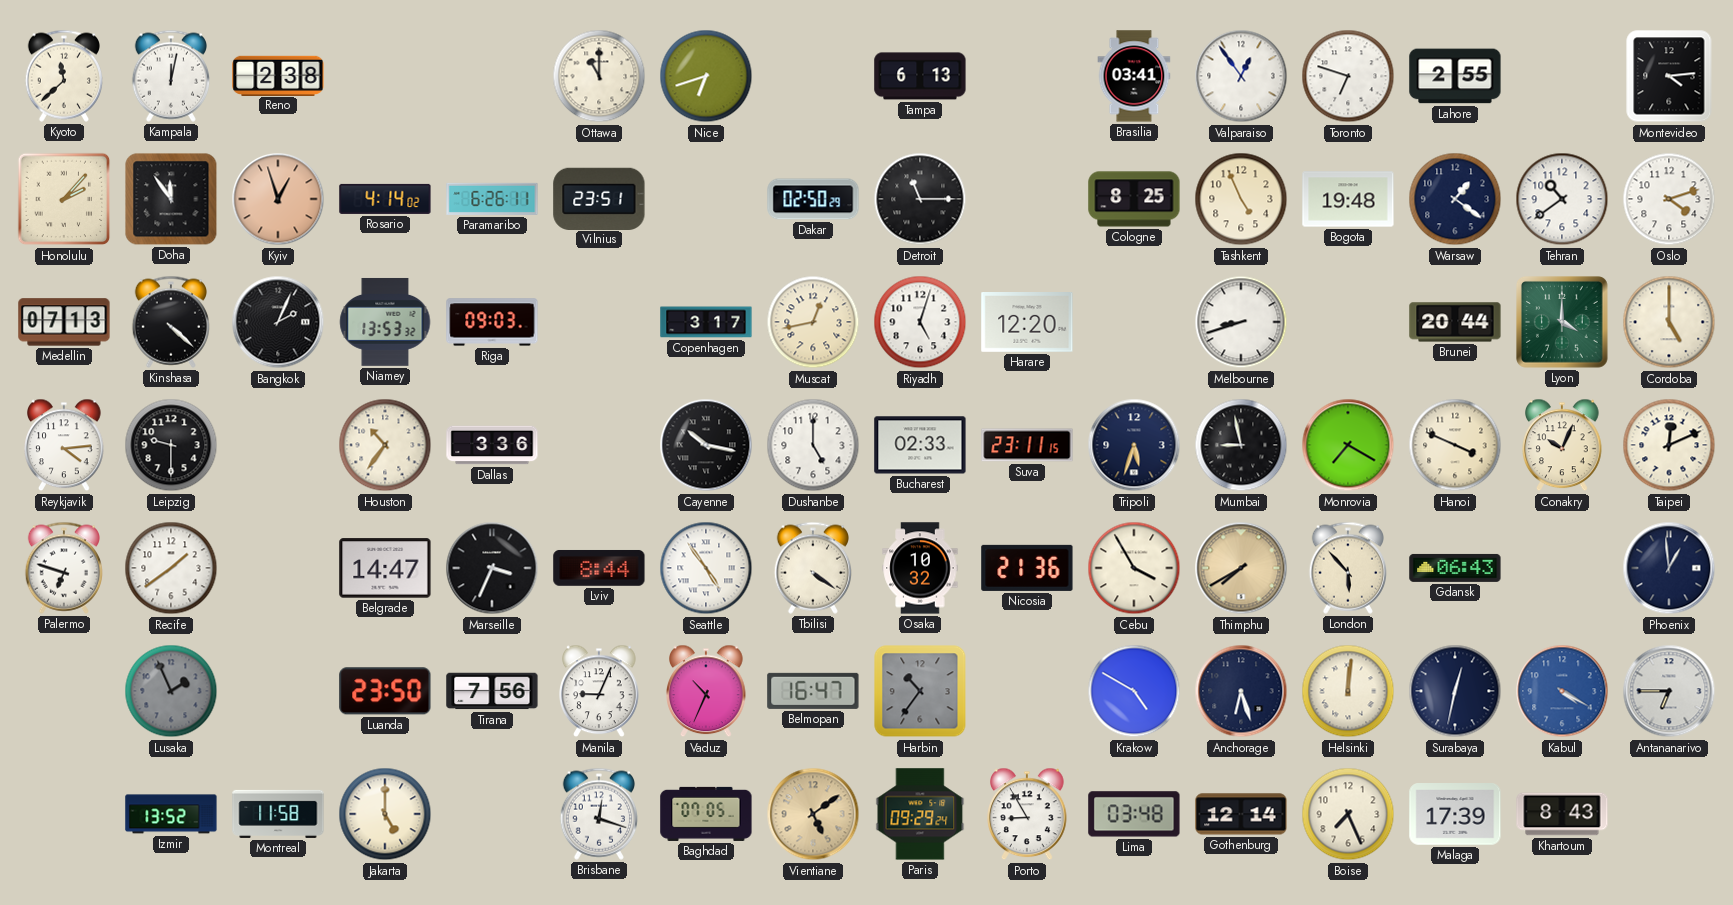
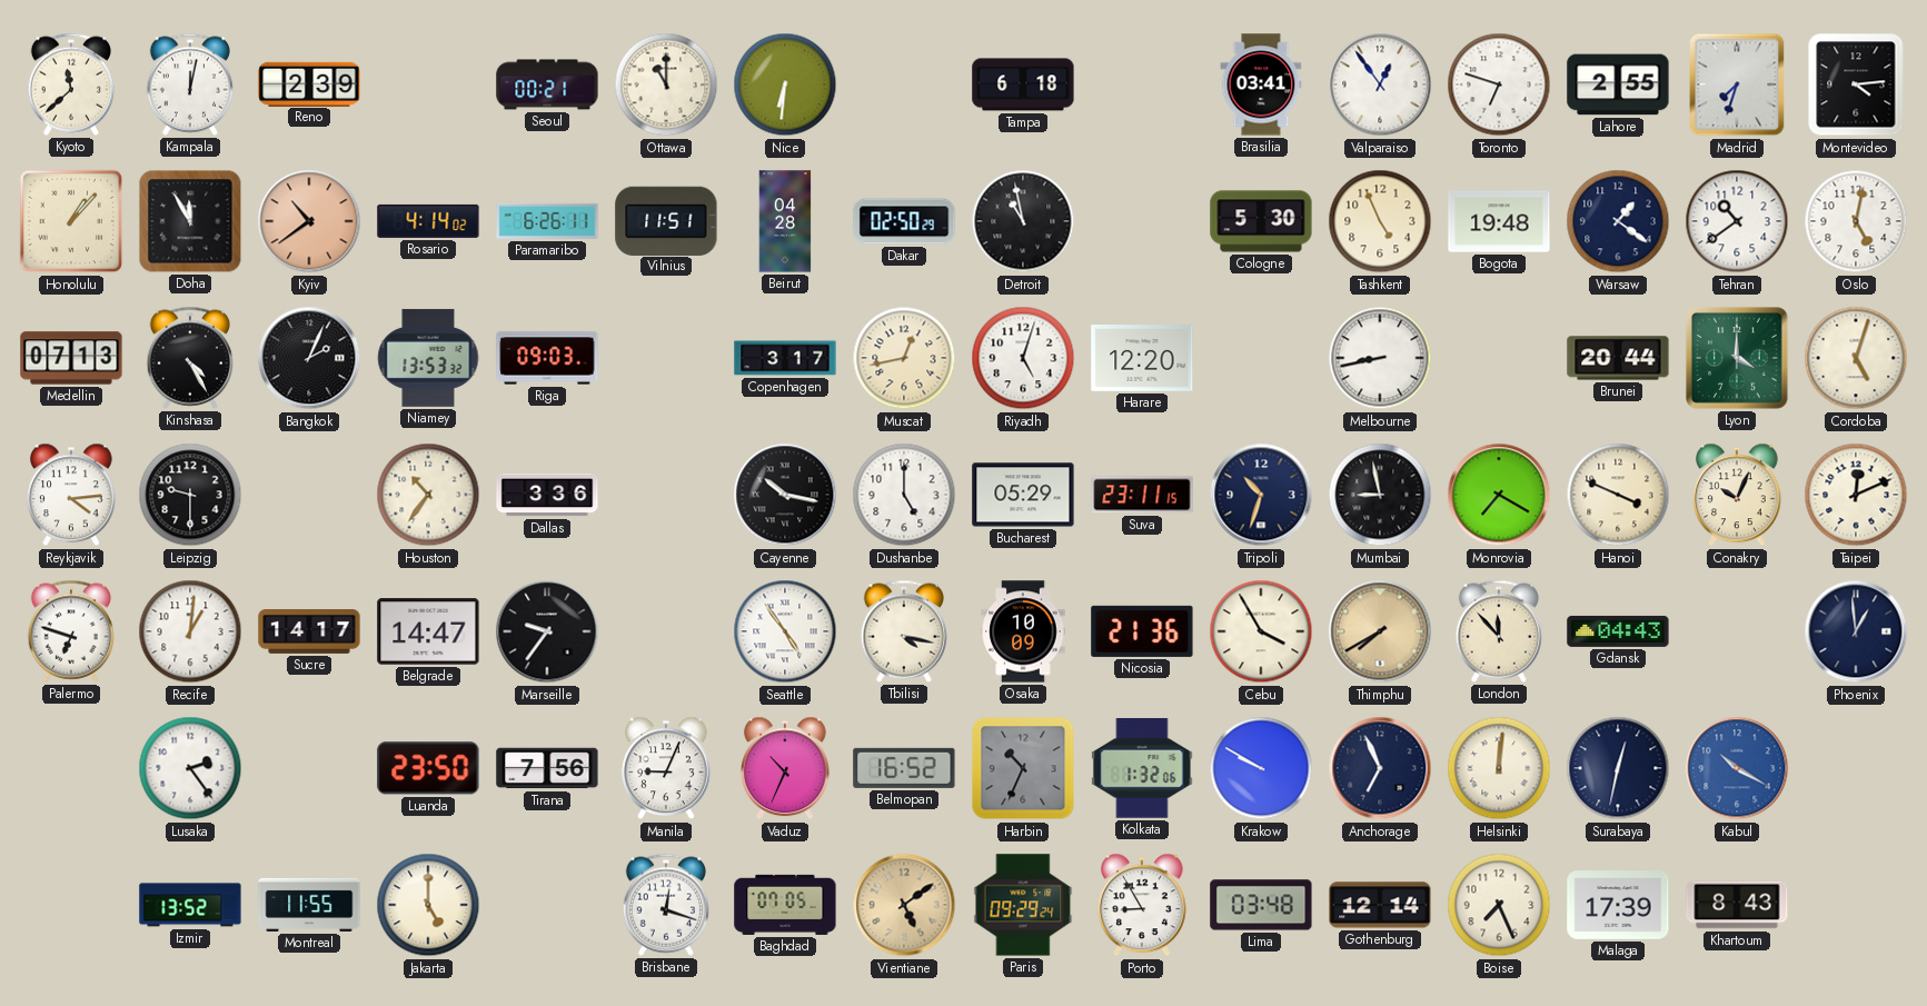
Reno: 2:38 -> 2:39
Seoul: none -> 00:21
Nice: 6:42 -> 6:31
Tampa: 6:13 -> 6:18
Madrid: none -> 7:33
Honolulu: 2:07 -> 1:07
Doha: 11:54 -> 11:55
Kyiv: 12:57 -> 10:39
Vilnius: 23:51 -> 11:51
Beirut: none -> 04:28
Detroit: 11:15 -> 10:58
Cologne: 8:25 -> 5:30
Oslo: 4:12 -> 5:02
Kinshasa: 4:22 -> 4:25
Melbourne: 8:42 -> 8:43
Cordoba: 5:00 -> 5:03
Bucharest: 02:33 -> 05:29
Tripoli: 5:33 -> 10:33
Recife: 1:39 -> 1:01
Sucre: none -> 14:17
Marseille: 3:34 -> 9:36
Lviv: 8:44 -> none
Tbilisi: 4:21 -> 4:17
Osaka: 10:32 -> 10:09
London: 5:53 -> 11:53
Gdansk: 06:43 -> 04:43
Lusaka: 1:56 -> 2:24
Lusaka dial: grey -> white
Belmopan: 16:47 -> 16:52
Harbin: 10:36 -> 10:34
Kolkata: none -> 1:32
Krakow: 4:50 -> 9:50
Anchorage: 6:27 -> 6:56
Kabul: 4:20 -> 10:20
Antananarivo: 6:45 -> none
Montreal: 11:58 -> 11:55
